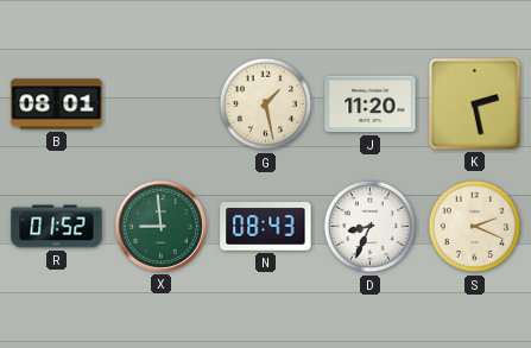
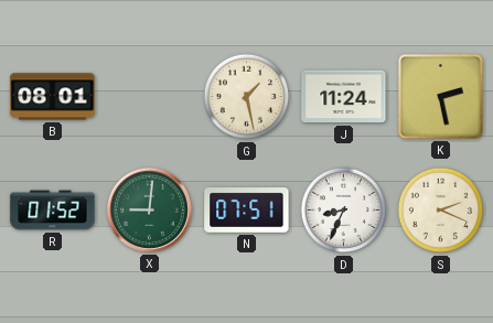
J: 11:20 -> 11:24
X: 8:59 -> 9:01
N: 08:43 -> 07:51
